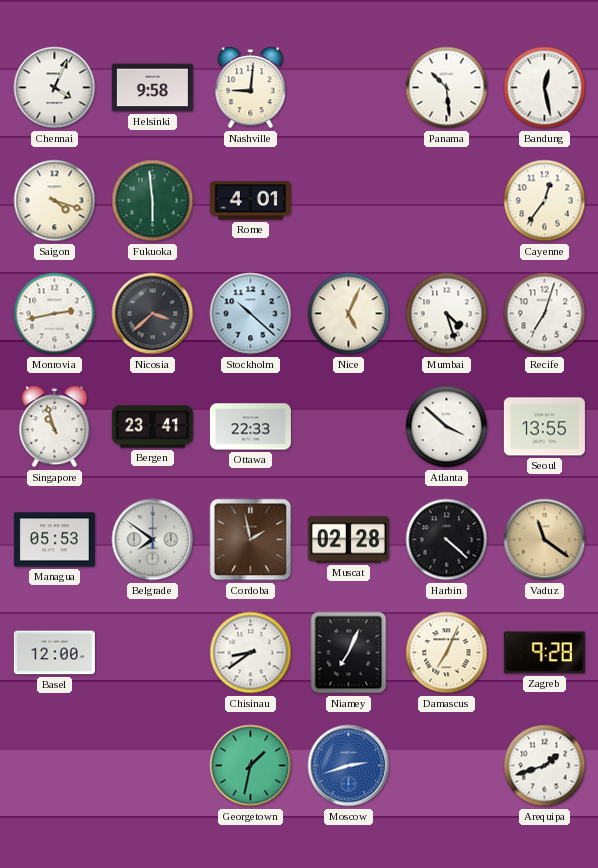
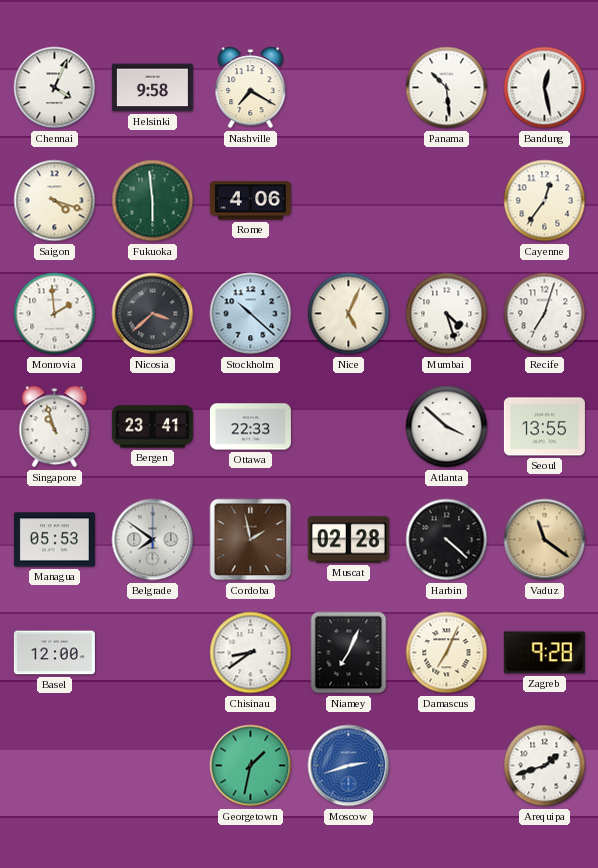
Nashville: 9:01 -> 7:20
Rome: 4:01 -> 4:06
Monrovia: 2:43 -> 1:59
